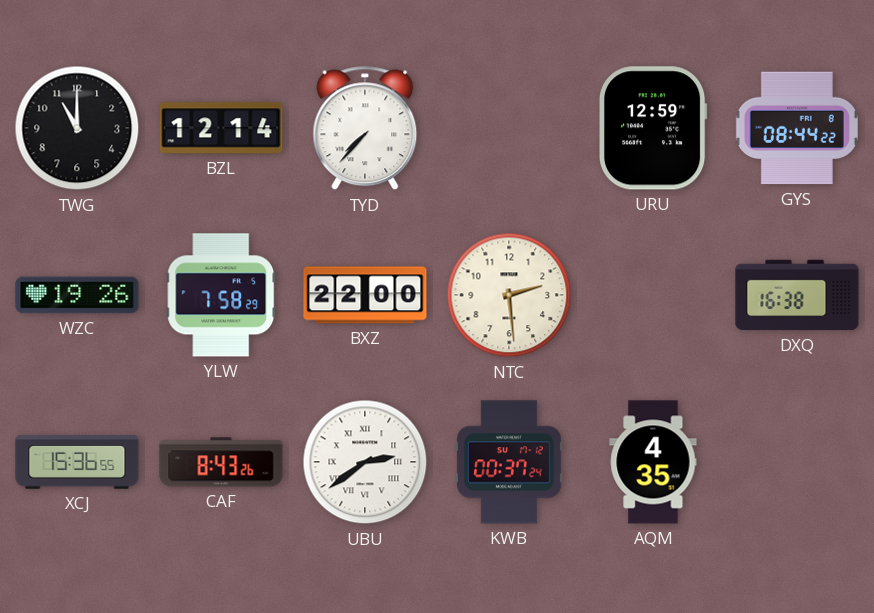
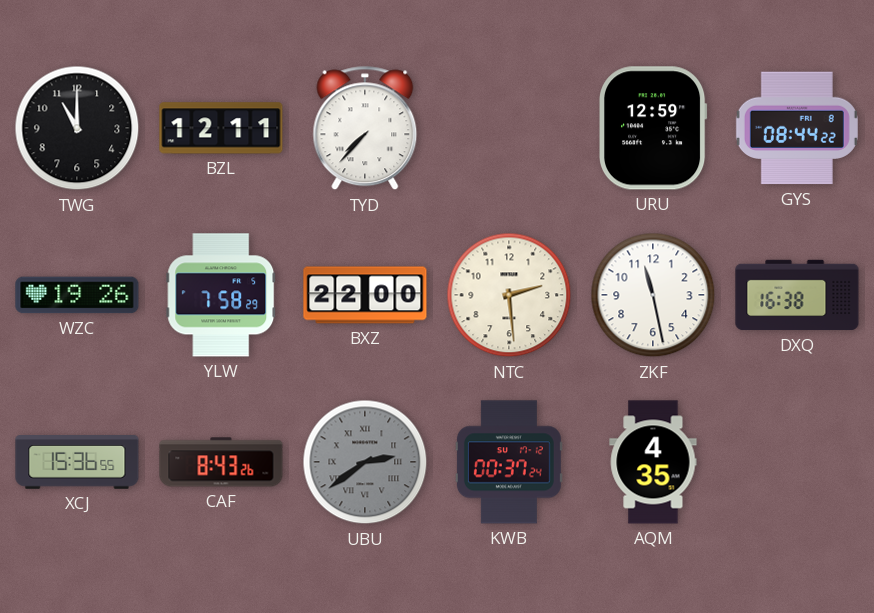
BZL: 12:14 -> 12:11
ZKF: none -> 11:28
UBU dial: white -> grey
